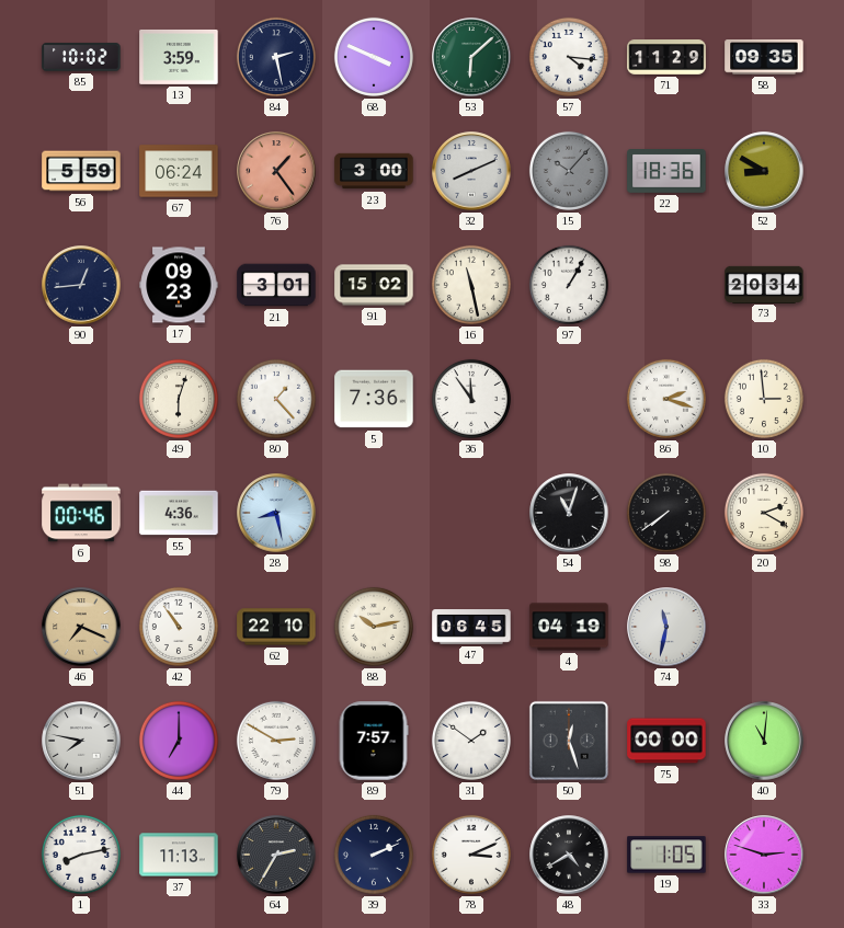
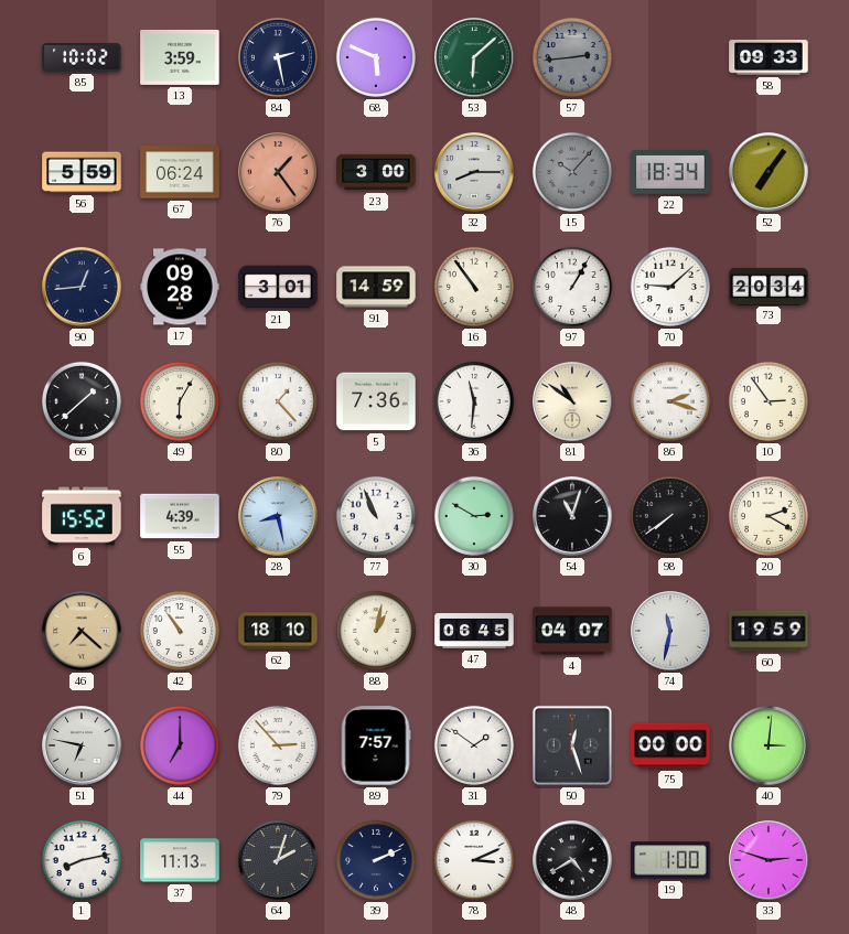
68: 3:49 -> 5:49
57: 4:16 -> 2:44
57 dial: white -> grey
71: 11:29 -> none
58: 09:35 -> 09:33
32: 8:11 -> 8:15
22: 18:36 -> 18:34
52: 8:50 -> 7:06
17: 09:23 -> 09:28
91: 15:02 -> 14:59
16: 11:28 -> 10:54
70: none -> 9:08
66: none -> 1:38
49: 6:03 -> 6:05
36: 11:54 -> 11:31
81: none -> 10:51
10: 2:59 -> 2:54
6: 00:46 -> 15:52
55: 4:36 -> 4:39
77: none -> 10:56
30: none -> 2:50
46: 7:19 -> 7:22
62: 22:10 -> 18:10
88: 10:13 -> 1:02
4: 04:19 -> 04:07
60: none -> 19:59
51: 7:47 -> 6:47
79: 2:50 -> 2:53
40: 11:01 -> 3:01
64: 2:35 -> 2:03
19: 1:05 -> 1:00
